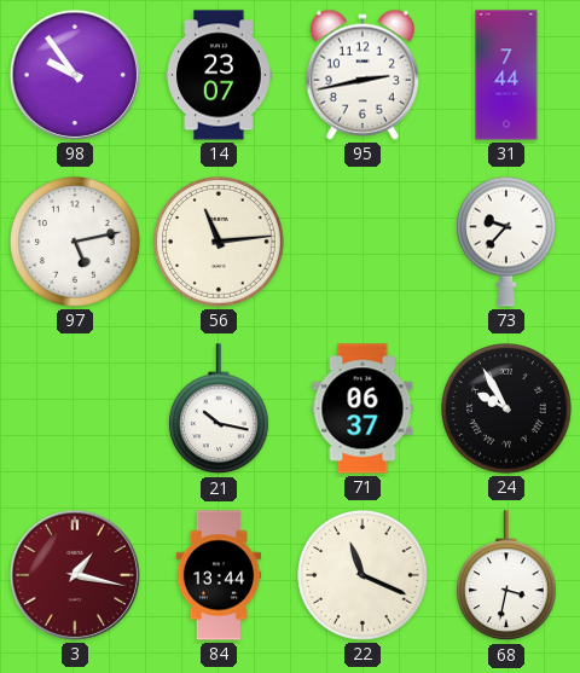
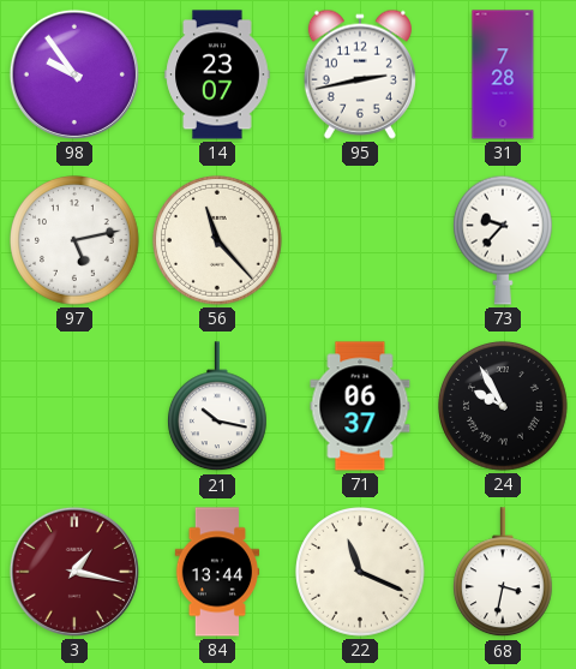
31: 7:44 -> 7:28
56: 11:14 -> 11:23
